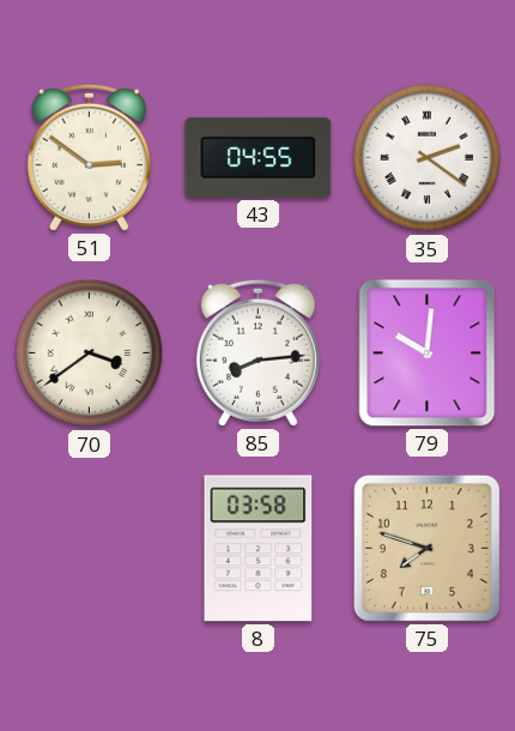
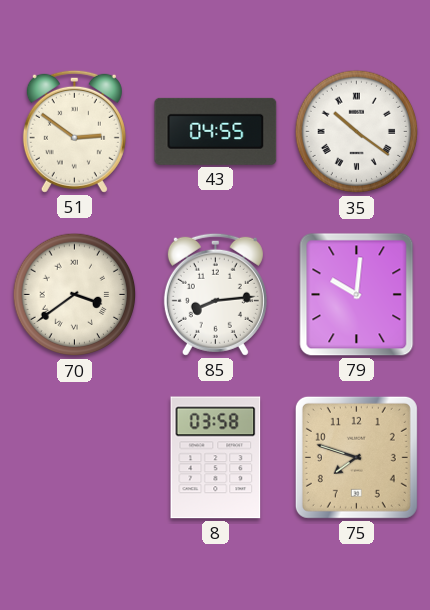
35: 2:21 -> 10:21
